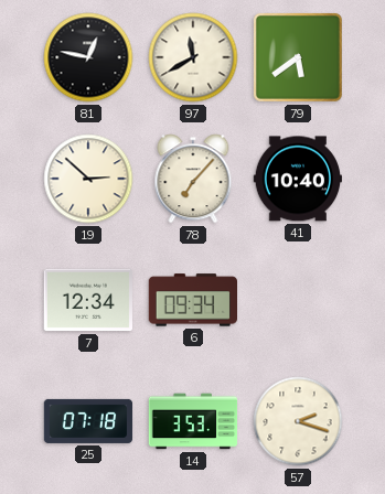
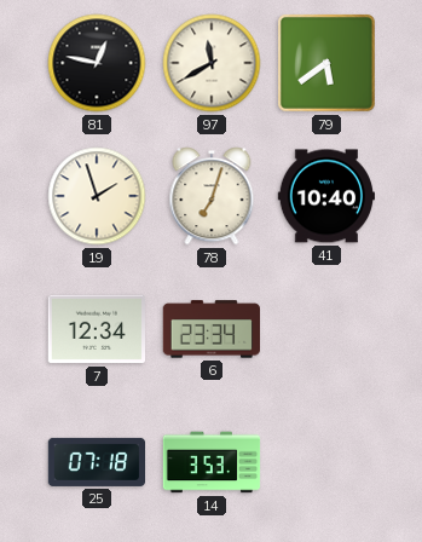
19: 2:52 -> 1:57
78: 7:07 -> 7:03
6: 09:34 -> 23:34
57: 2:18 -> none
